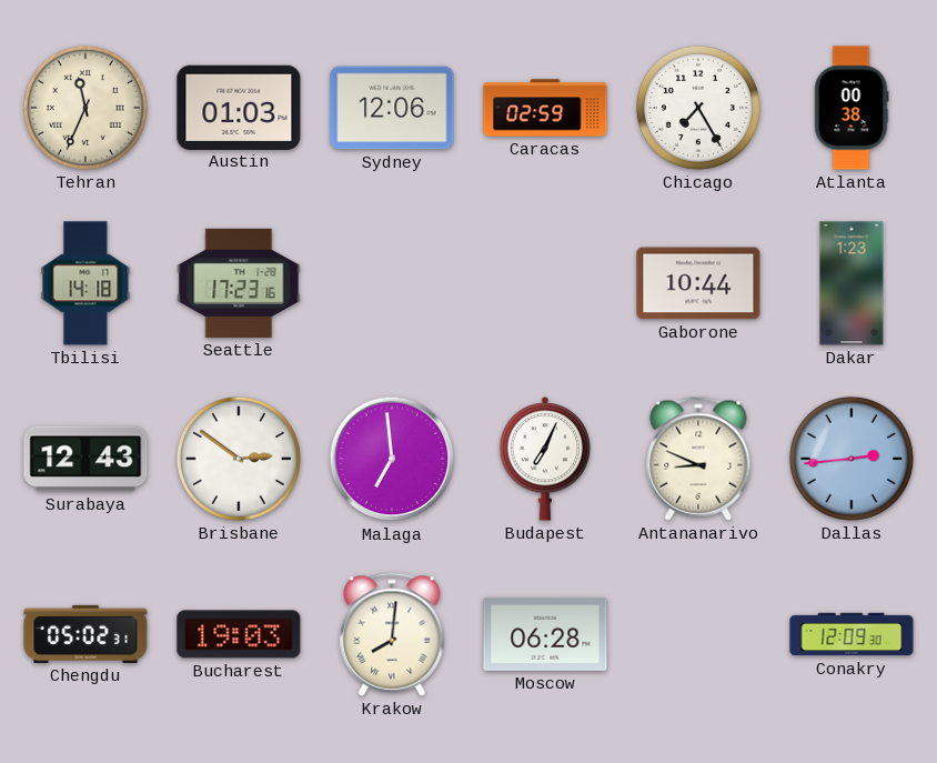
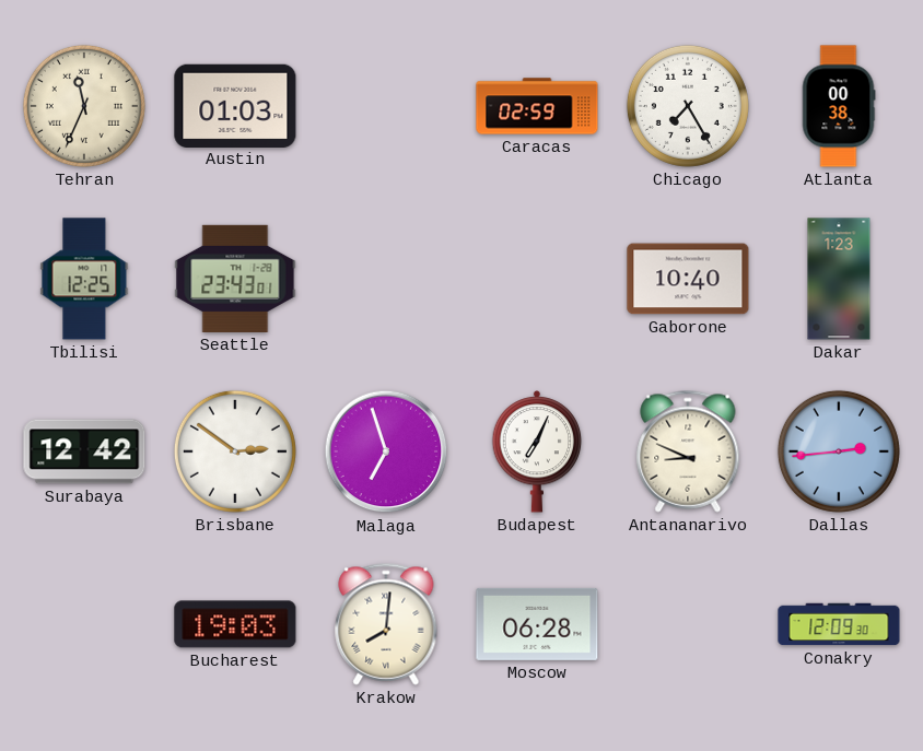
Sydney: 12:06 -> none
Tbilisi: 14:18 -> 12:25
Seattle: 17:23 -> 23:43
Gaborone: 10:44 -> 10:40
Surabaya: 12:43 -> 12:42
Malaga: 6:59 -> 6:57
Chengdu: 05:02 -> none
